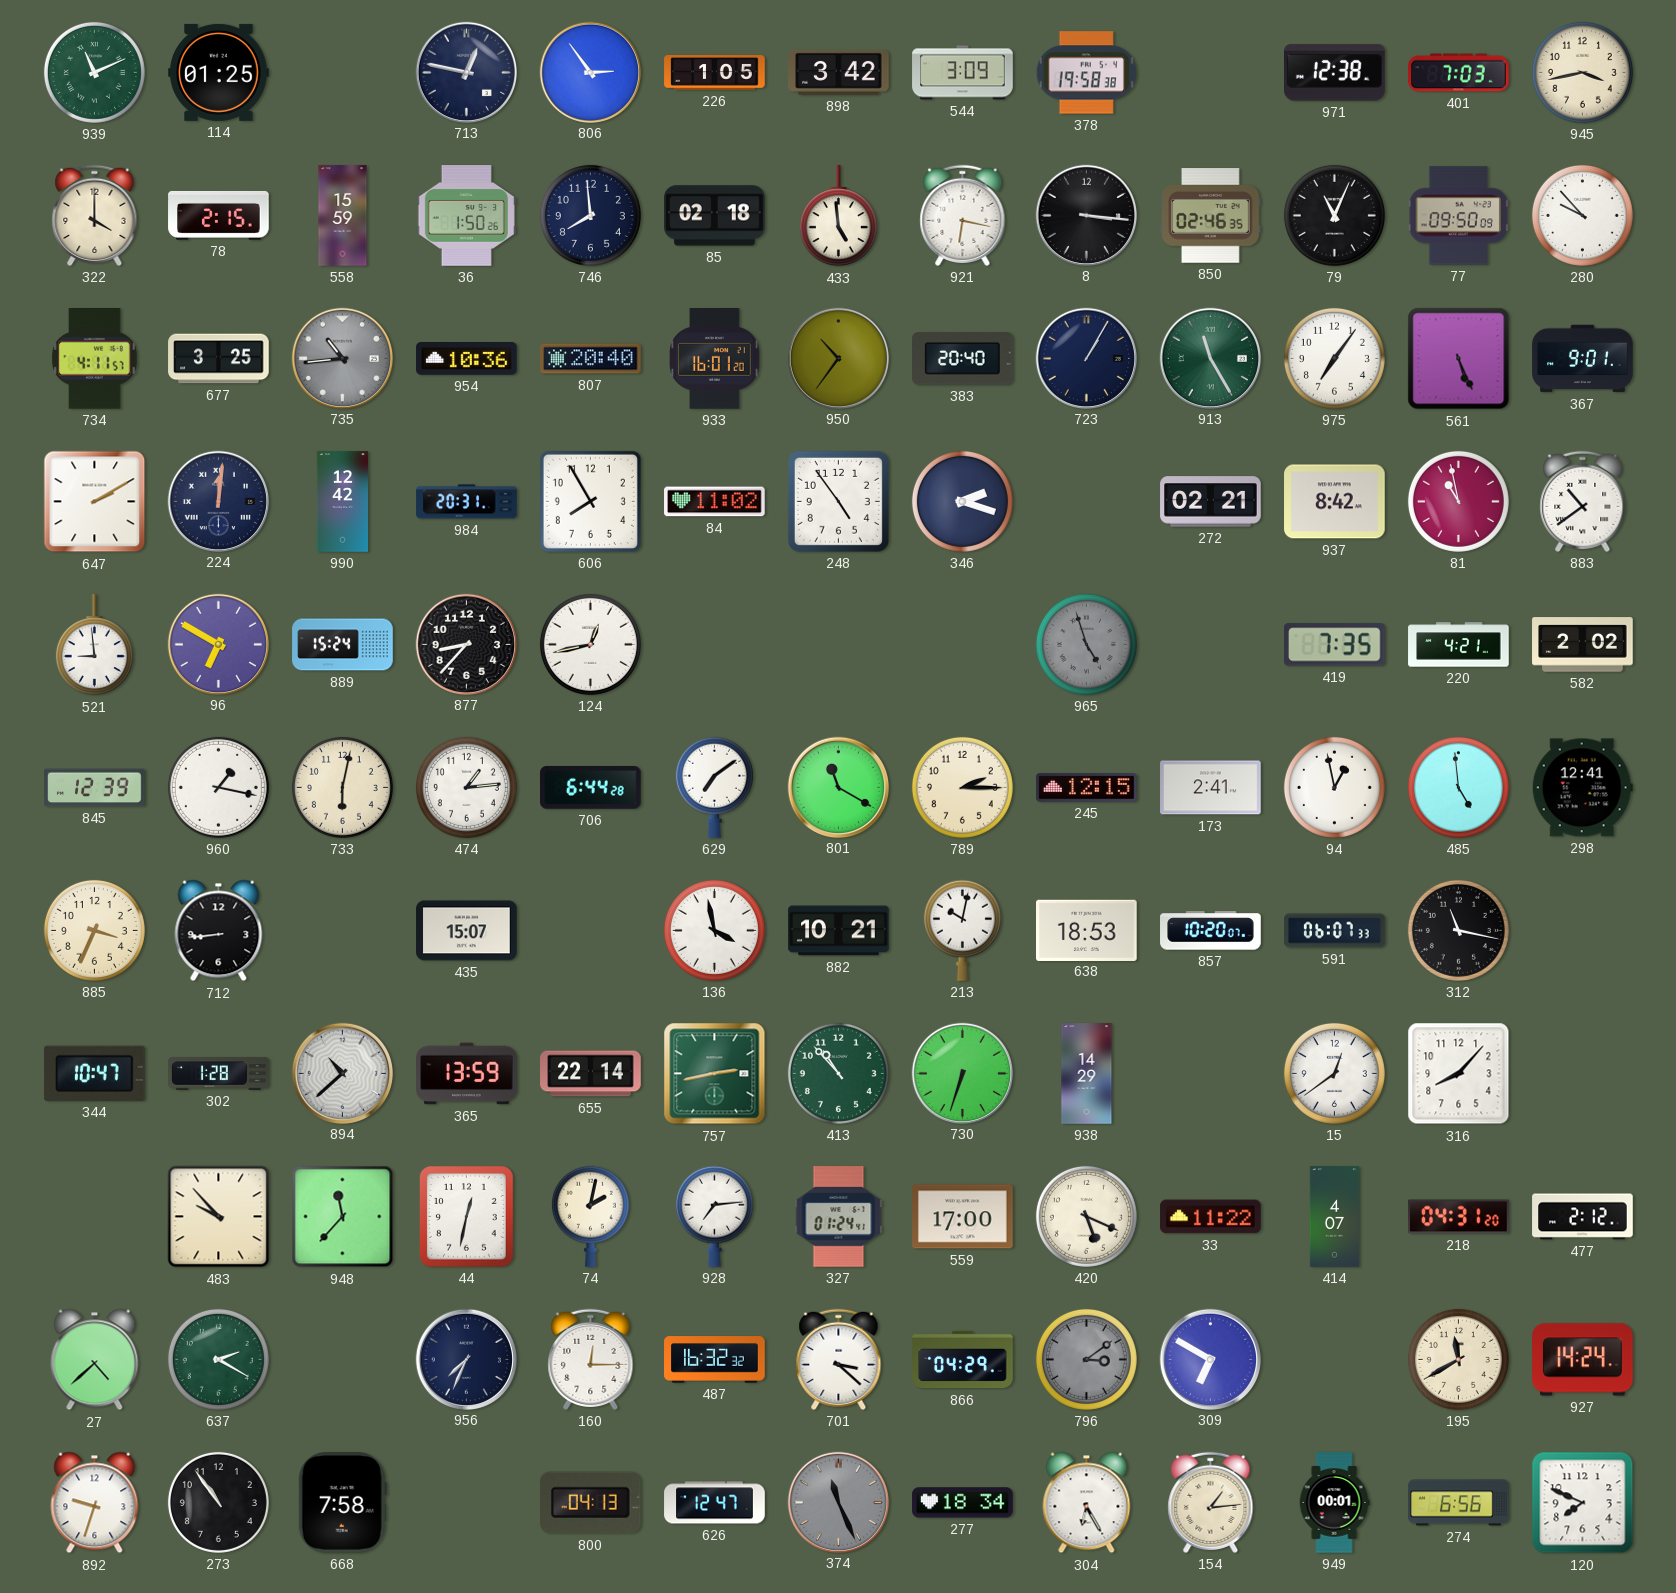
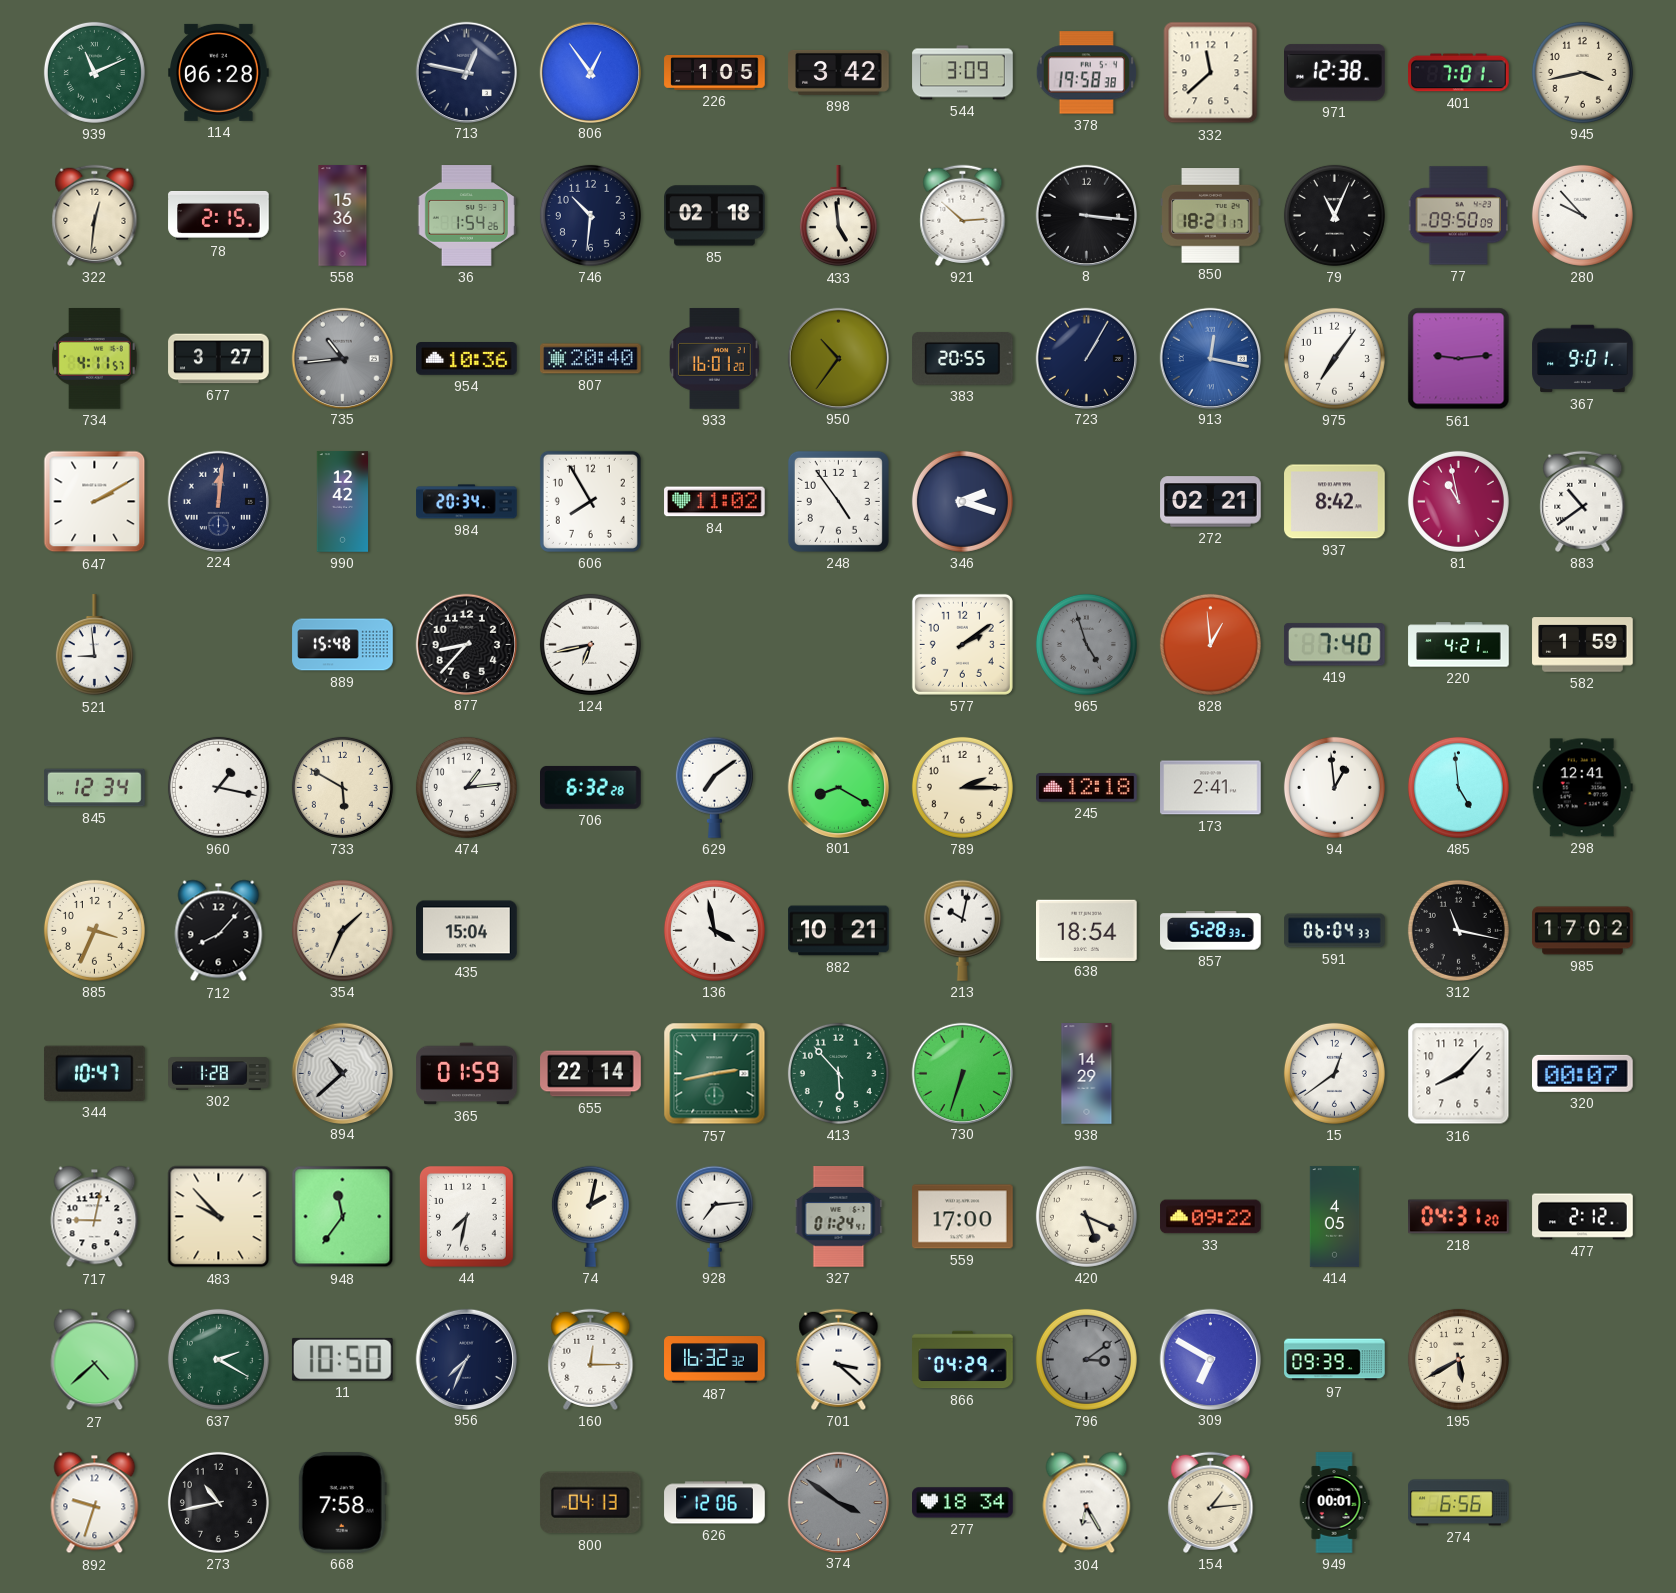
114: 01:25 -> 06:28
806: 2:54 -> 12:54
332: none -> 11:38
401: 7:03 -> 7:01
322: 4:00 -> 12:31
558: 15:59 -> 15:36
36: 1:50 -> 1:54
746: 7:59 -> 10:31
921: 6:17 -> 2:52
850: 02:46 -> 18:21
677: 3:25 -> 3:27
383: 20:40 -> 20:55
913: 11:25 -> 12:17
913 dial: green -> blue
561: 5:26 -> 9:14
984: 20:31 -> 20:34
96: 6:50 -> none
889: 15:24 -> 15:48
124: 12:43 -> 6:43
577: none -> 2:09
828: none -> 12:59
419: 7:35 -> 7:40
582: 2:02 -> 1:59
845: 12:39 -> 12:34
733: 6:02 -> 5:50
706: 6:44 -> 6:32
801: 11:20 -> 8:20
245: 12:15 -> 12:18
94: 12:58 -> 12:59
712: 8:44 -> 8:07
354: none -> 1:34
435: 15:07 -> 15:04
638: 18:53 -> 18:54
857: 10:20 -> 5:28
591: 06:07 -> 06:04
985: none -> 17:02
365: 13:59 -> 01:59
413: 10:53 -> 5:53
320: none -> 00:07
717: none -> 9:02
948: 11:37 -> 11:36
44: 12:32 -> 7:32
33: 11:22 -> 09:22
414: 4:07 -> 4:05
11: none -> 10:50
97: none -> 09:39
195: 11:40 -> 5:40
927: 14:24 -> none
273: 10:54 -> 10:43
626: 12:47 -> 12:06
374: 11:26 -> 3:51
120: 7:49 -> none
